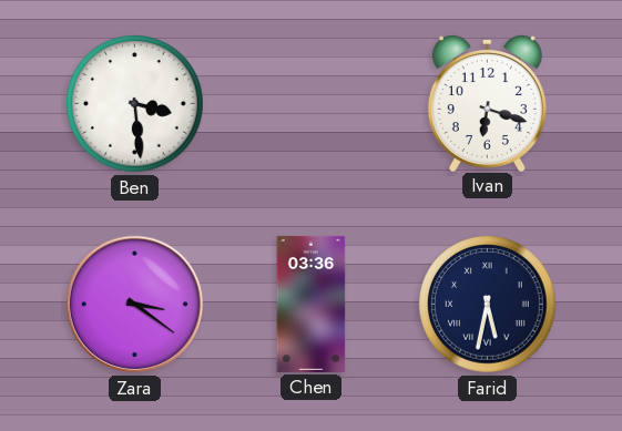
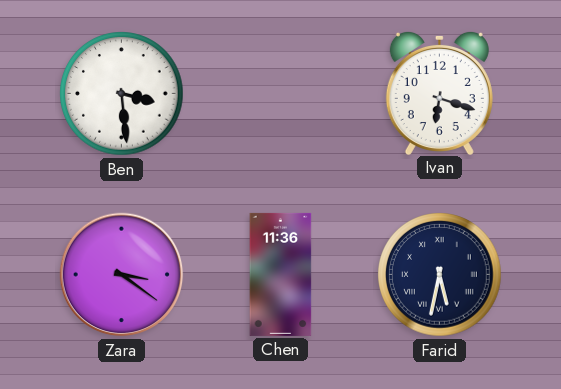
Chen: 03:36 -> 11:36
